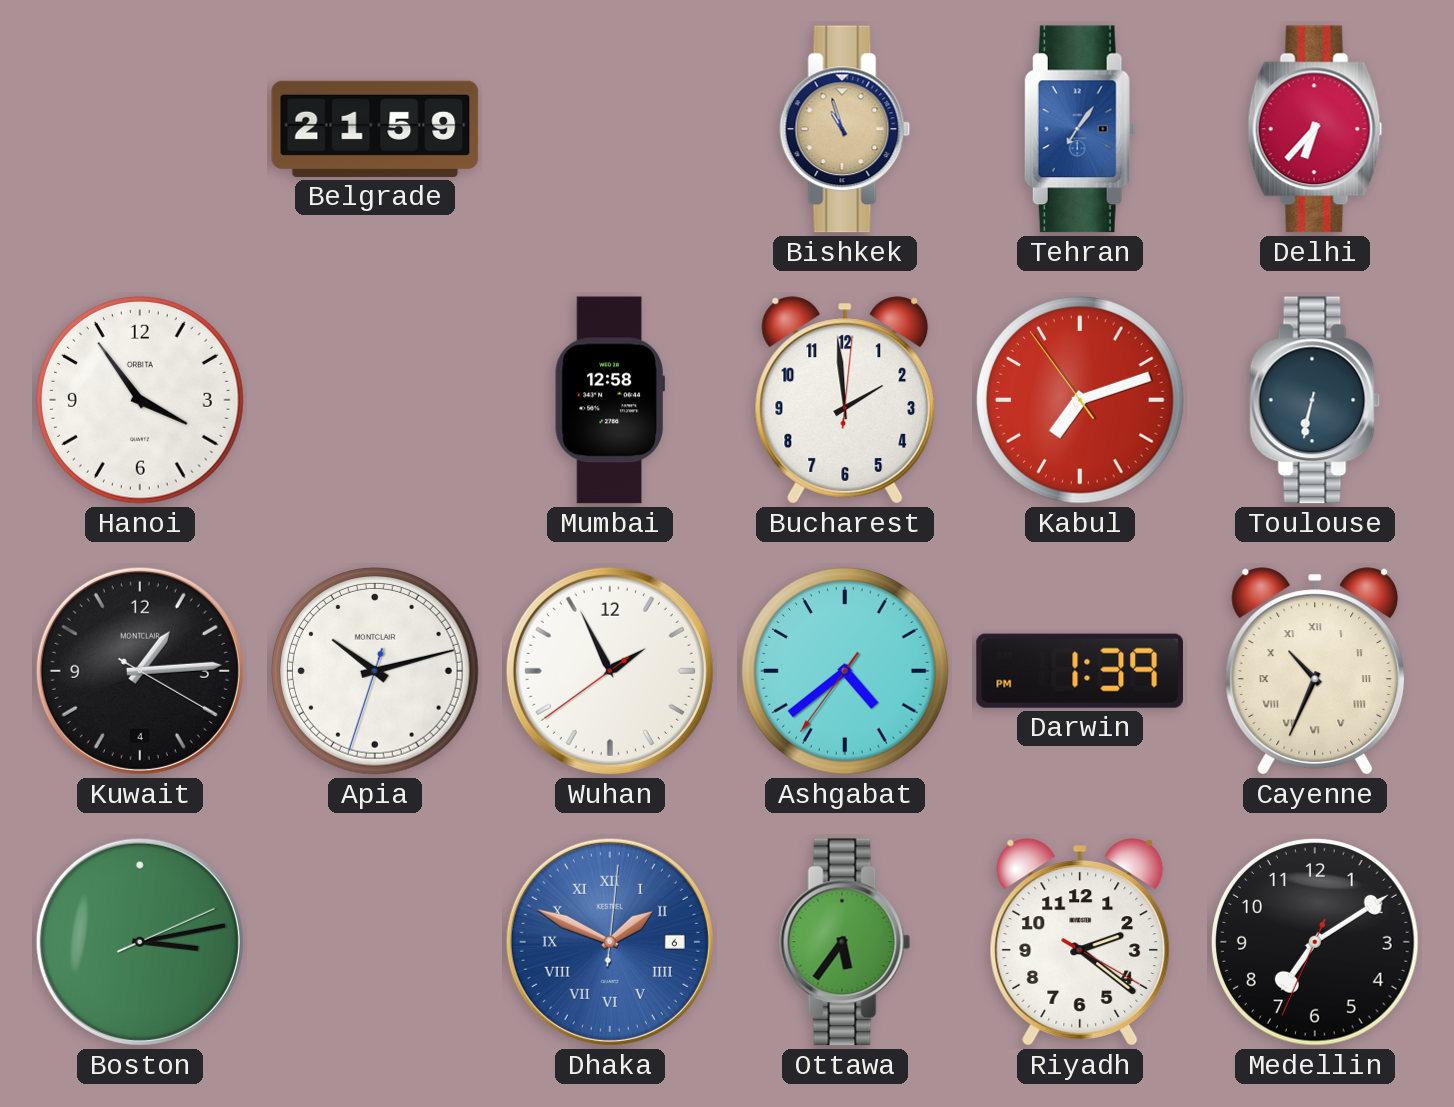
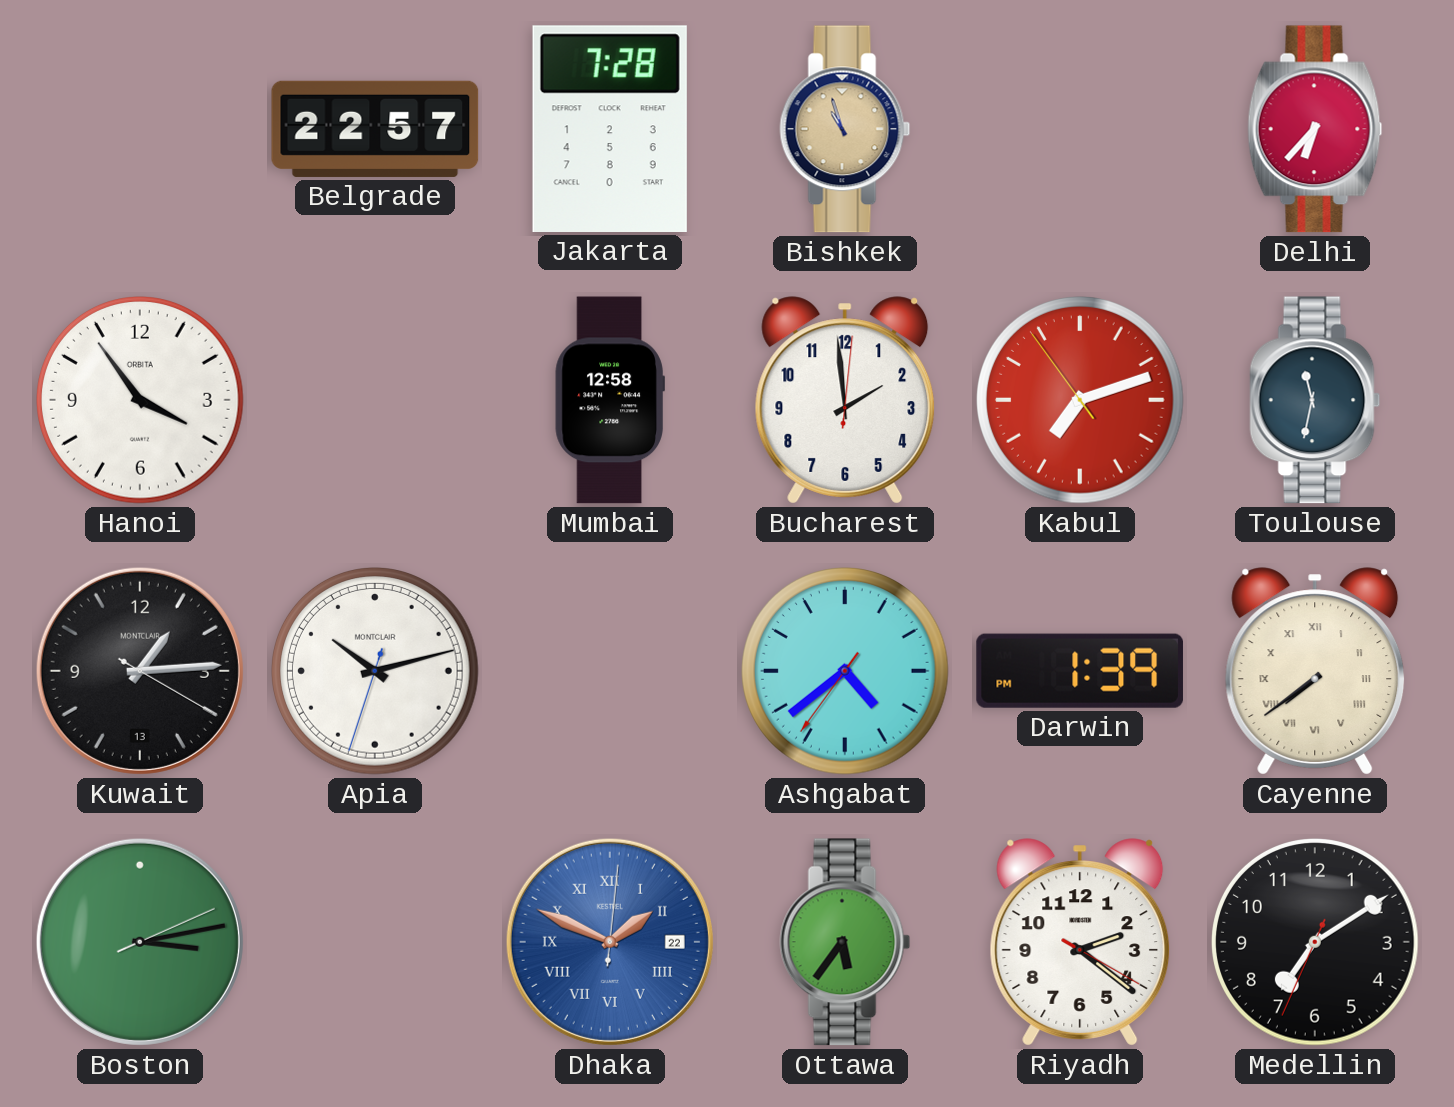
Belgrade: 21:59 -> 22:57
Jakarta: none -> 7:28
Tehran: 7:06 -> none
Toulouse: 6:32 -> 11:32
Kuwait date: 4 -> 13
Wuhan: 1:55 -> none
Cayenne: 10:34 -> 7:39
Dhaka date: 6 -> 22
